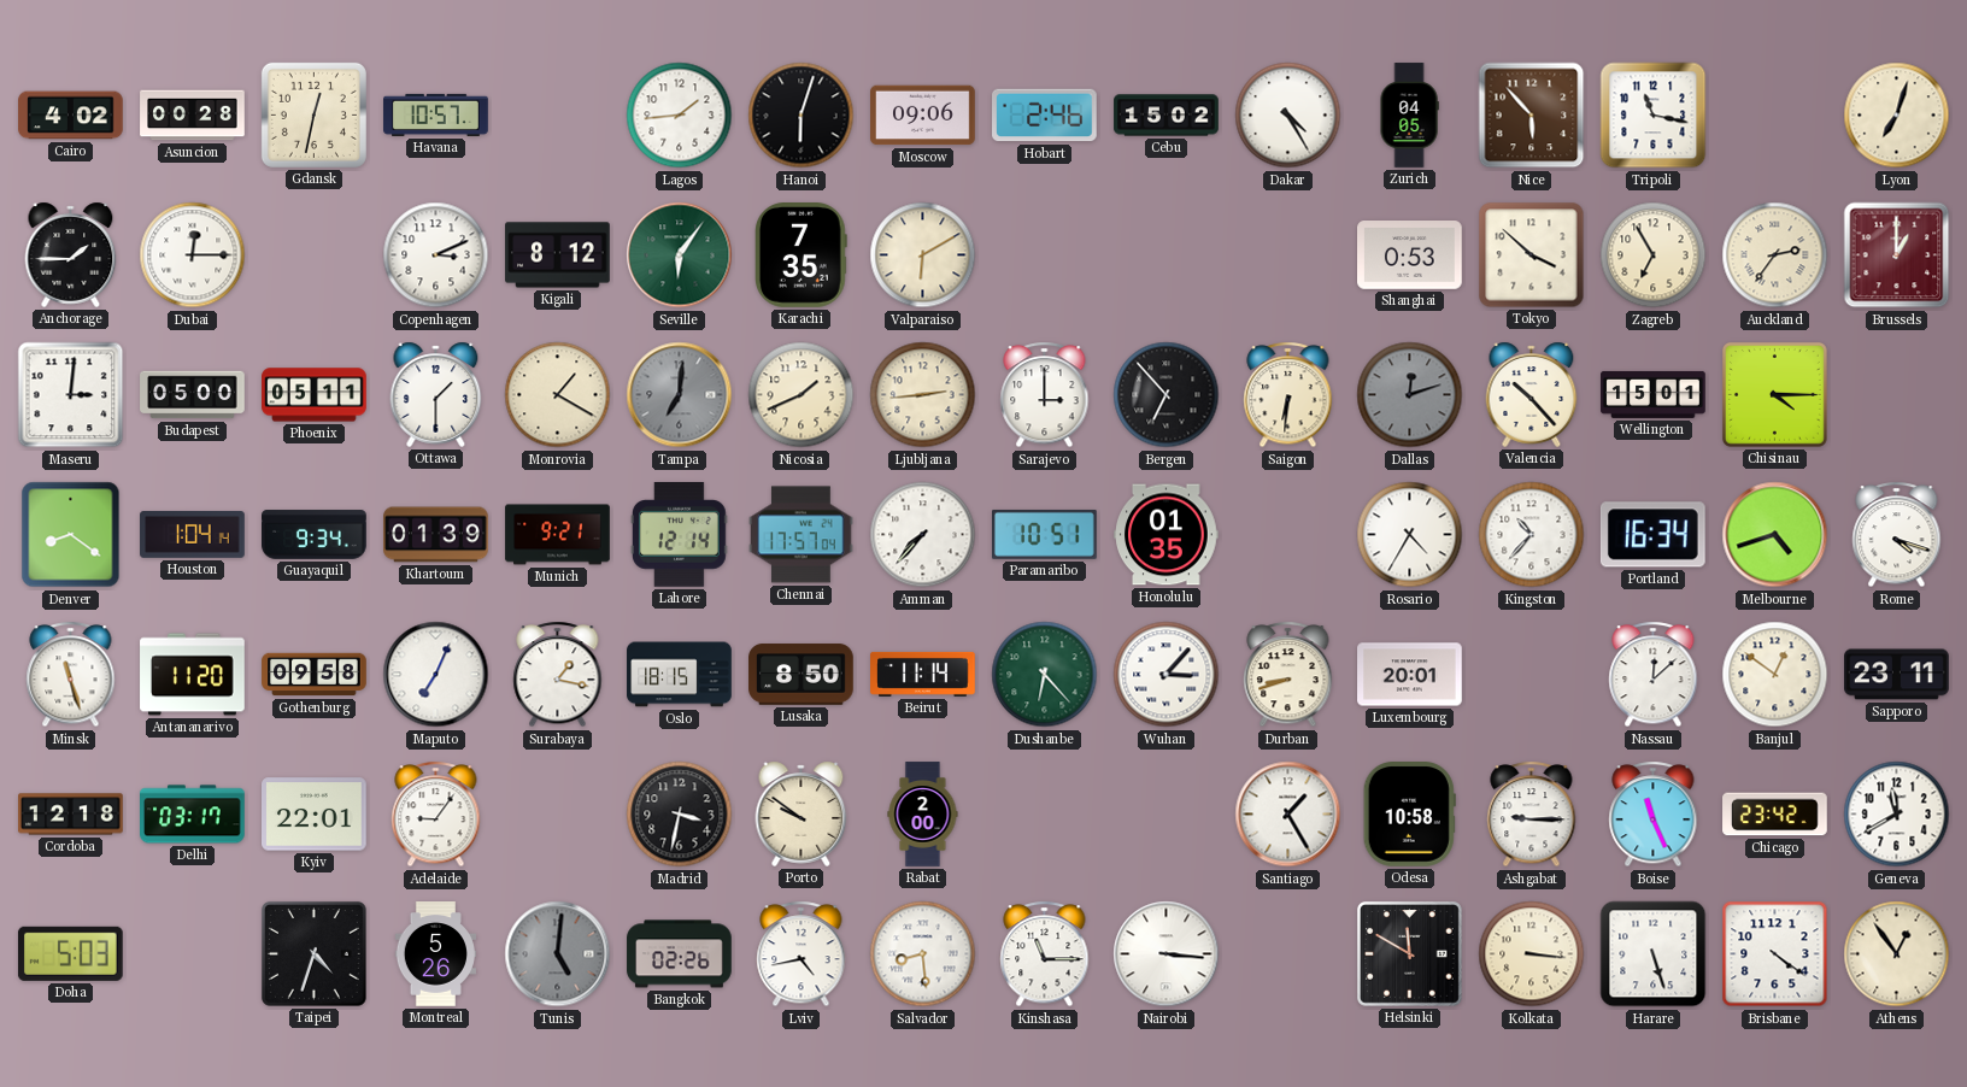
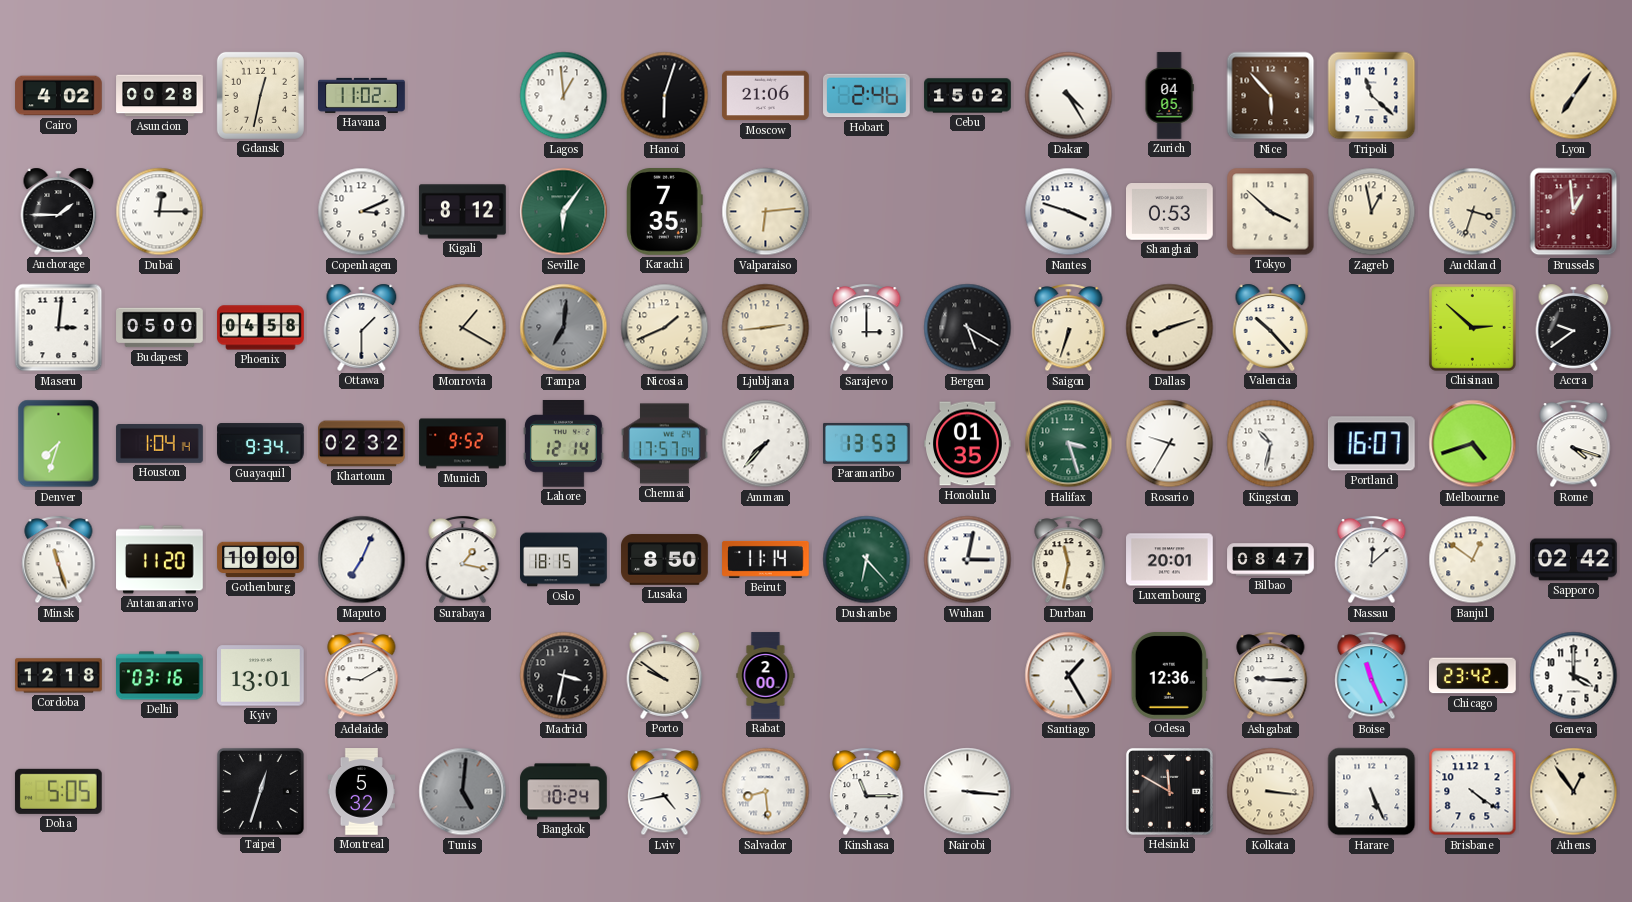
Havana: 10:57 -> 11:02
Lagos: 1:44 -> 12:59
Moscow: 09:06 -> 21:06
Tripoli: 11:17 -> 11:22
Lyon: 7:03 -> 7:06
Valparaiso: 6:10 -> 6:14
Nantes: none -> 3:48
Zagreb: 6:55 -> 12:58
Auckland: 2:36 -> 3:33
Brussels: 1:00 -> 12:59
Phoenix: 05:11 -> 04:58
Bergen: 6:53 -> 5:20
Saigon: 6:31 -> 6:33
Dallas: 12:12 -> 8:12
Dallas dial: grey -> cream
Wellington: 15:01 -> none
Chisinau: 4:15 -> 2:52
Accra: none -> 9:39
Denver: 8:21 -> 7:33
Khartoum: 01:39 -> 02:32
Munich: 9:21 -> 9:52
Paramaribo: 10:51 -> 13:53
Halifax: none -> 3:27
Rosario: 4:35 -> 9:35
Kingston: 10:37 -> 10:32
Portland: 16:34 -> 16:07
Gothenburg: 09:58 -> 10:00
Wuhan: 3:07 -> 3:02
Durban: 8:42 -> 11:32
Bilbao: none -> 08:47
Sapporo: 23:11 -> 02:42
Delhi: 03:17 -> 03:16
Kyiv: 22:01 -> 13:01
Adelaide: 9:06 -> 9:10
Odesa: 10:58 -> 12:36
Geneva: 11:40 -> 4:00
Doha: 5:03 -> 5:05
Taipei: 4:33 -> 12:33
Montreal: 5:26 -> 5:32
Bangkok: 02:26 -> 10:24
Harare: 5:27 -> 5:26
